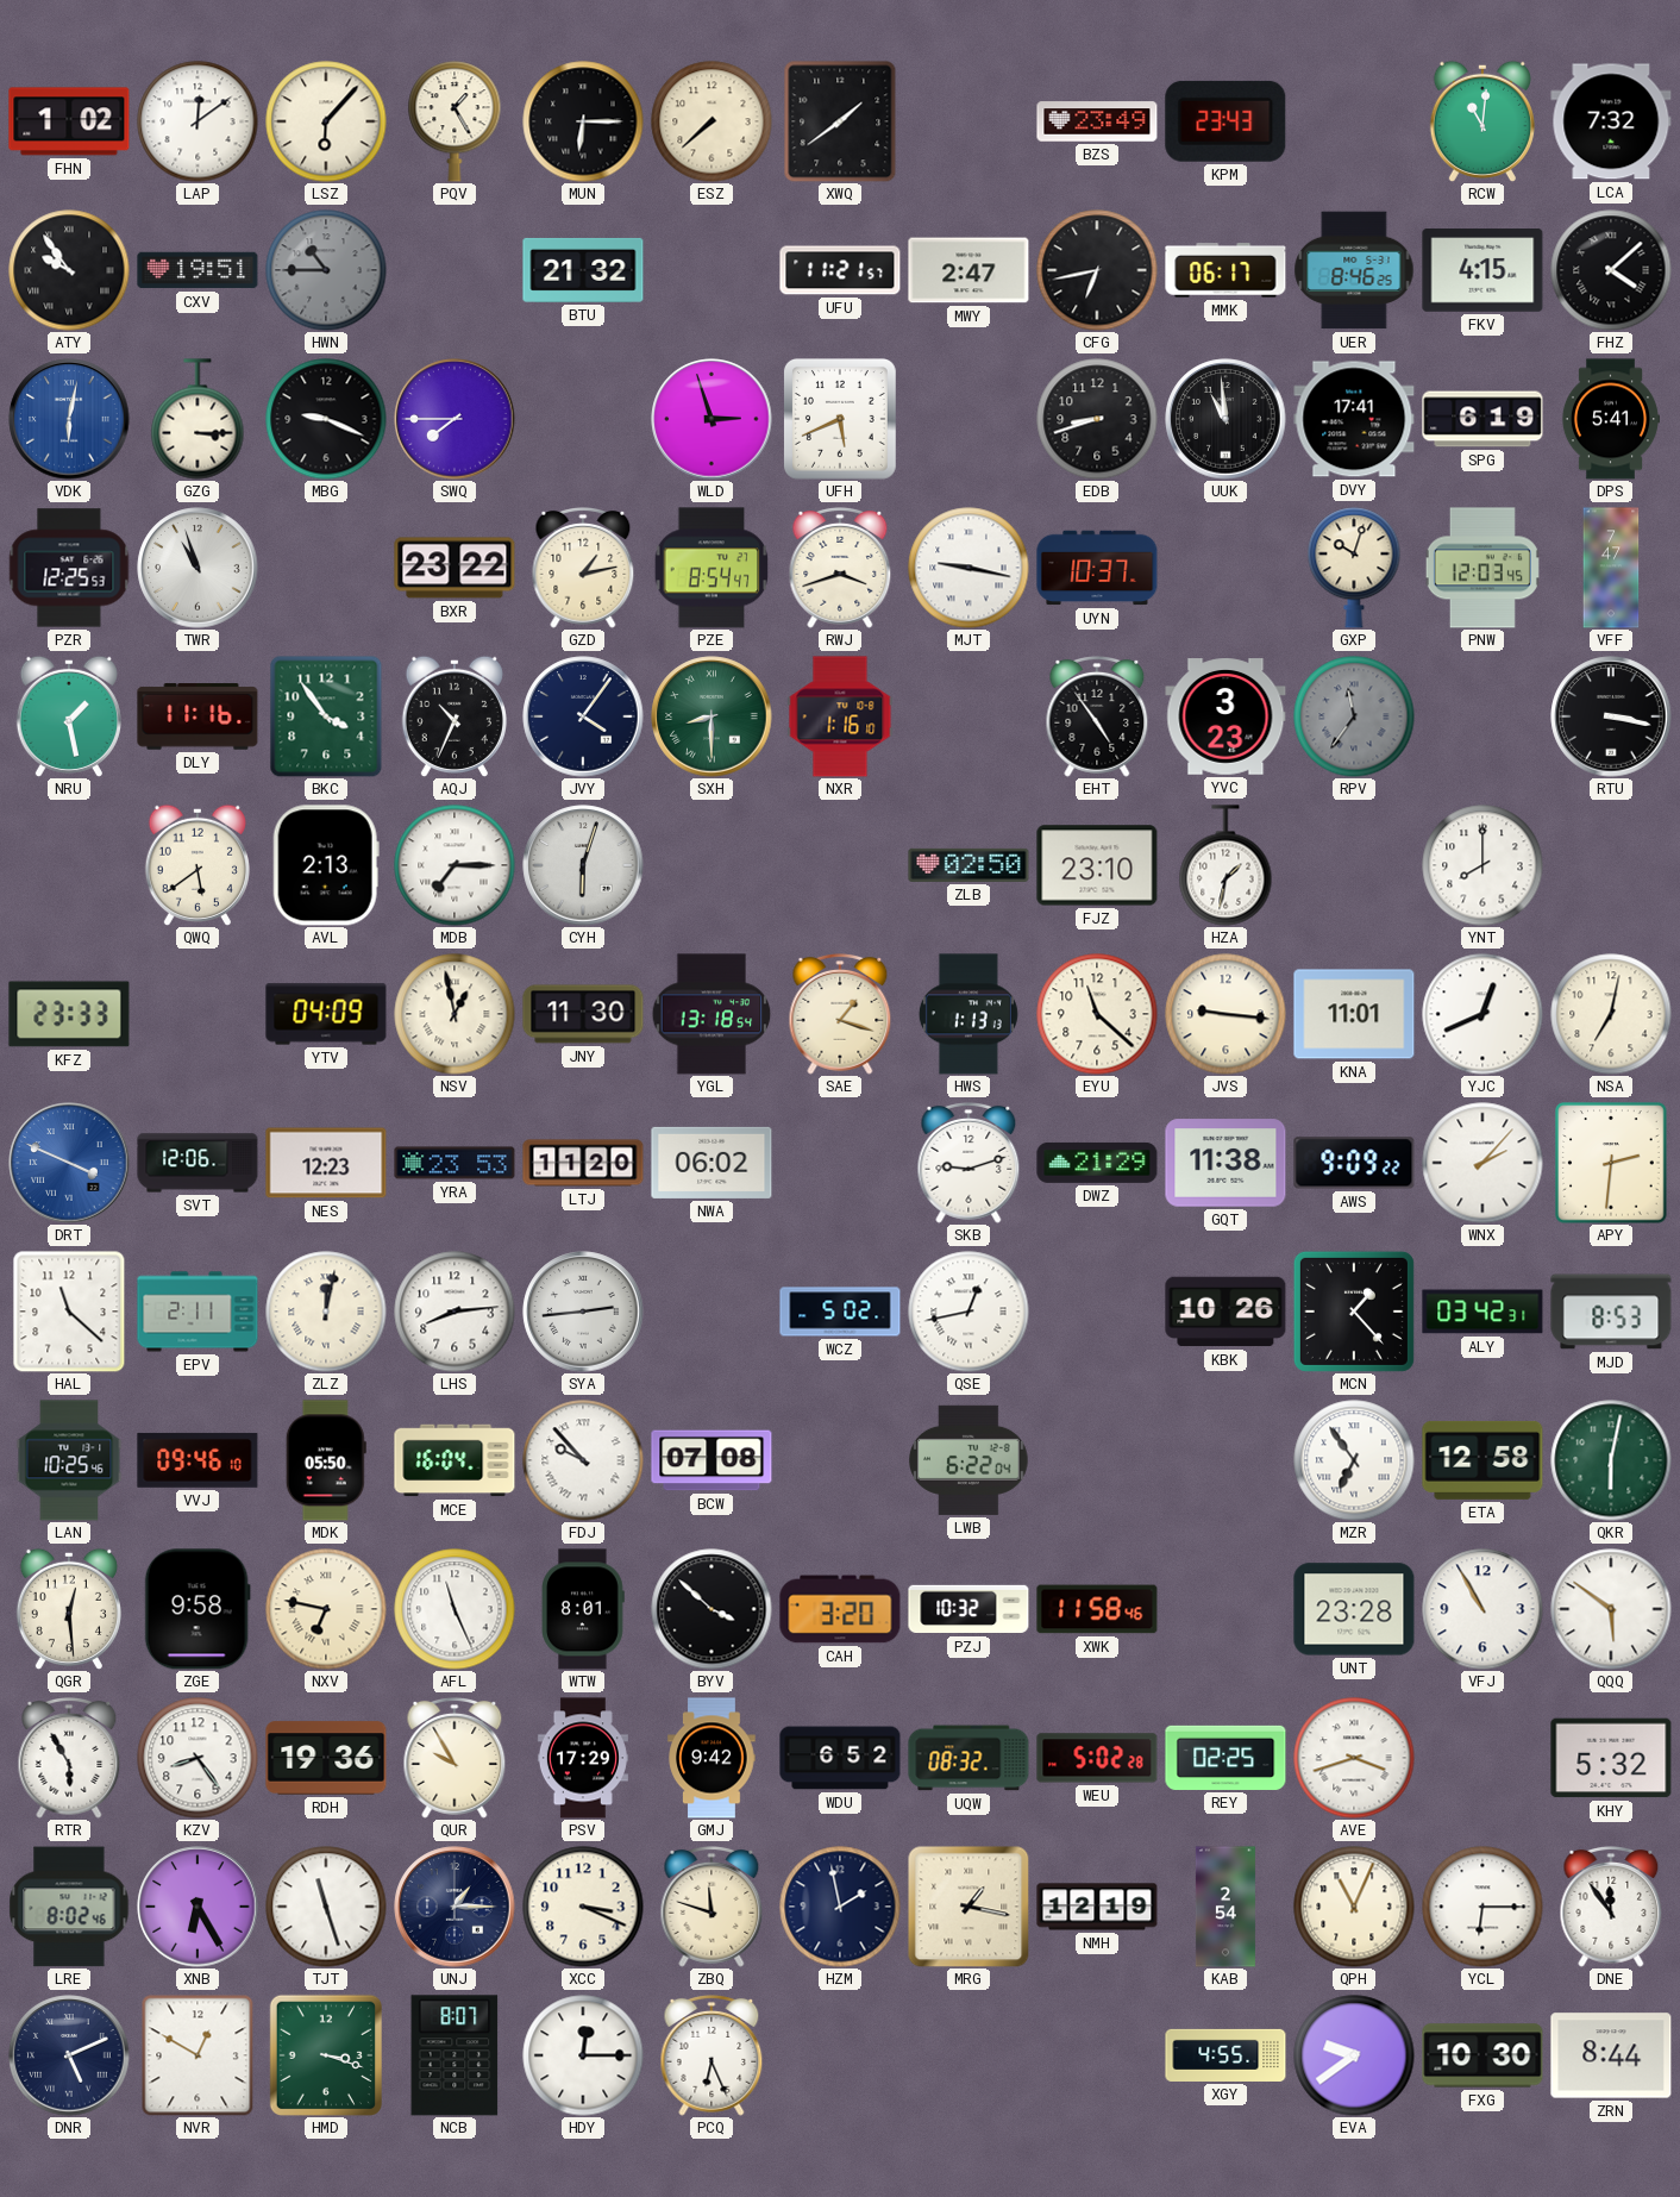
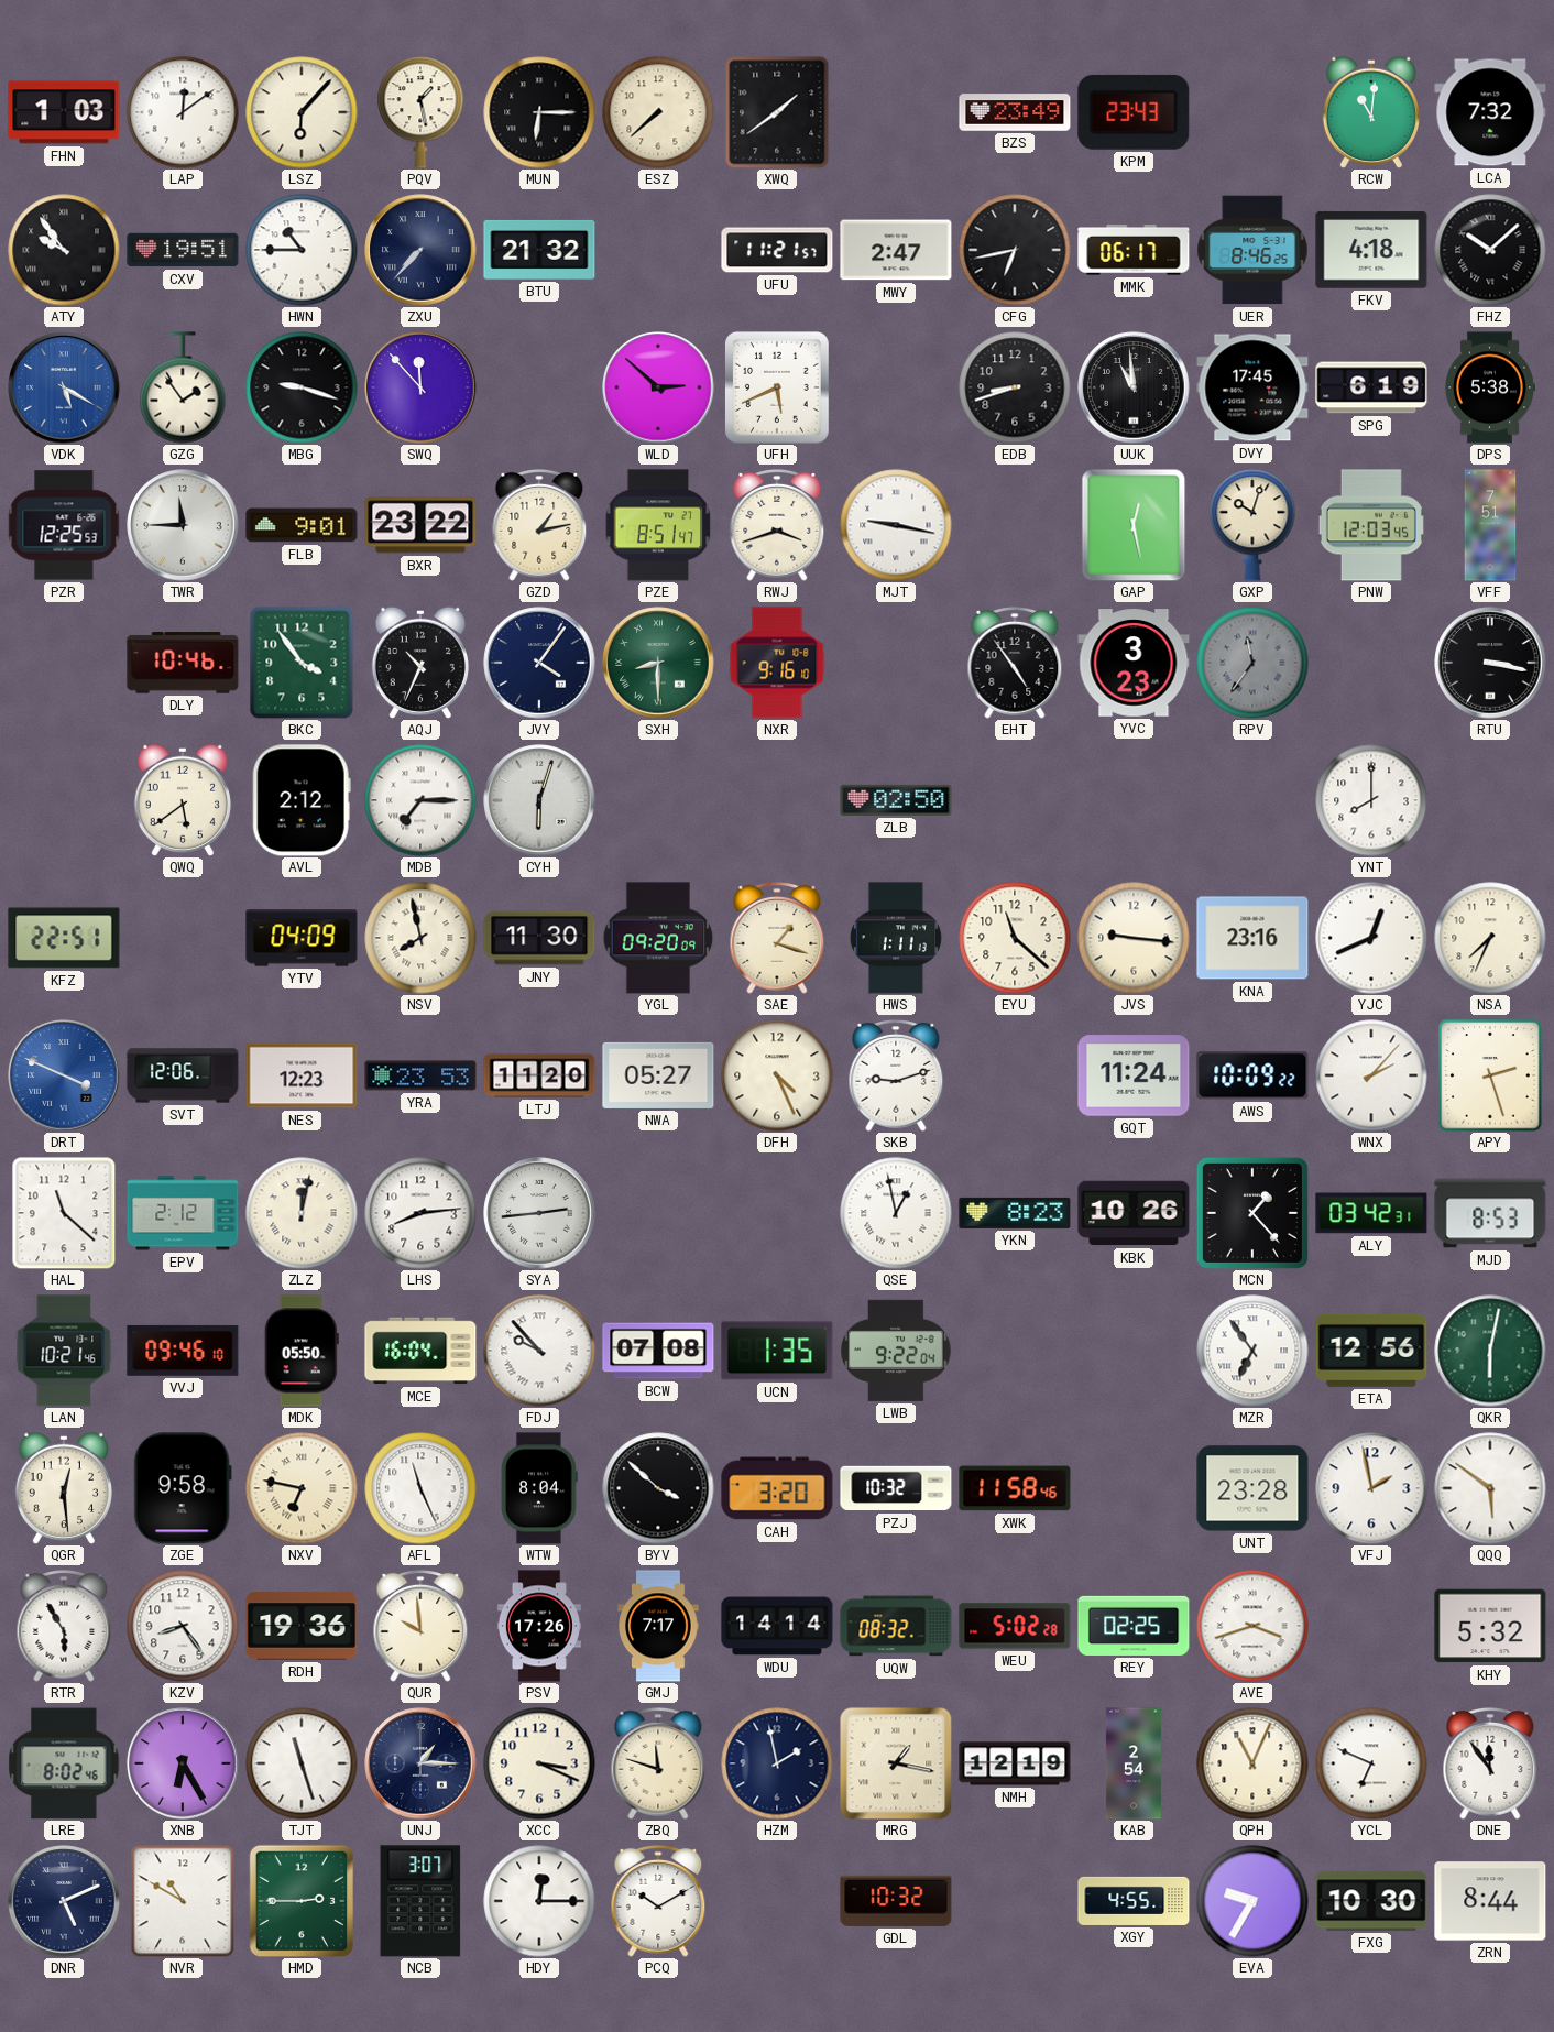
FHN: 1:02 -> 1:03
PQV: 1:25 -> 1:28
HWN dial: grey -> white
ZXU: none -> 7:37
FKV: 4:15 -> 4:18
FHZ: 4:08 -> 10:08
VDK: 6:02 -> 5:20
GZG: 3:15 -> 1:54
MBG: 9:19 -> 9:18
SWQ: 7:45 -> 11:53
WLD: 2:57 -> 2:52
DVY: 17:41 -> 17:45
DPS: 5:41 -> 5:38
TWR: 10:57 -> 11:45
FLB: none -> 9:01
PZE: 8:54 -> 8:51
UYN: 10:37 -> none
GAP: none -> 12:28
VFF: 7:47 -> 7:51
NRU: 1:28 -> none
DLY: 11:16 -> 10:46
NXR: 1:16 -> 9:16
AVL: 2:13 -> 2:12
FJZ: 23:10 -> none
HZA: 1:32 -> none
KFZ: 23:33 -> 22:51
NSV: 12:58 -> 7:58
YGL: 13:18 -> 09:20
HWS: 1:13 -> 1:11
KNA: 11:01 -> 23:16
NSA: 7:02 -> 7:34
NWA: 06:02 -> 05:27
DFH: none -> 4:26
DWZ: 21:29 -> none
GQT: 11:38 -> 11:24
AWS: 9:09 -> 10:09
APY: 2:31 -> 2:27
EPV: 2:11 -> 2:12
WCZ: 5:02 -> none
QSE: 12:43 -> 12:58
YKN: none -> 8:23
LAN: 10:25 -> 10:21
UCN: none -> 1:35
LWB: 6:22 -> 9:22
ETA: 12:58 -> 12:56
WTW: 8:01 -> 8:04
VFJ: 10:55 -> 1:58
QUR: 9:55 -> 9:59
PSV: 17:29 -> 17:26
GMJ: 9:42 -> 7:17
WDU: 6:52 -> 14:14
YCL: 6:15 -> 6:49
NVR: 12:50 -> 10:50
HMD: 3:18 -> 2:45
NCB: 8:07 -> 3:07
PCQ: 6:26 -> 10:10
GDL: none -> 10:32
EVA: 9:39 -> 9:35
